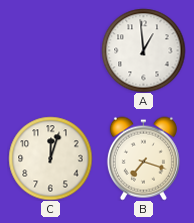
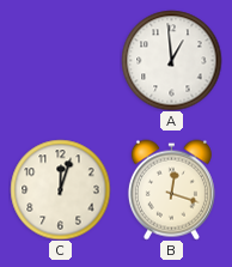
B: 7:18 -> 12:18
